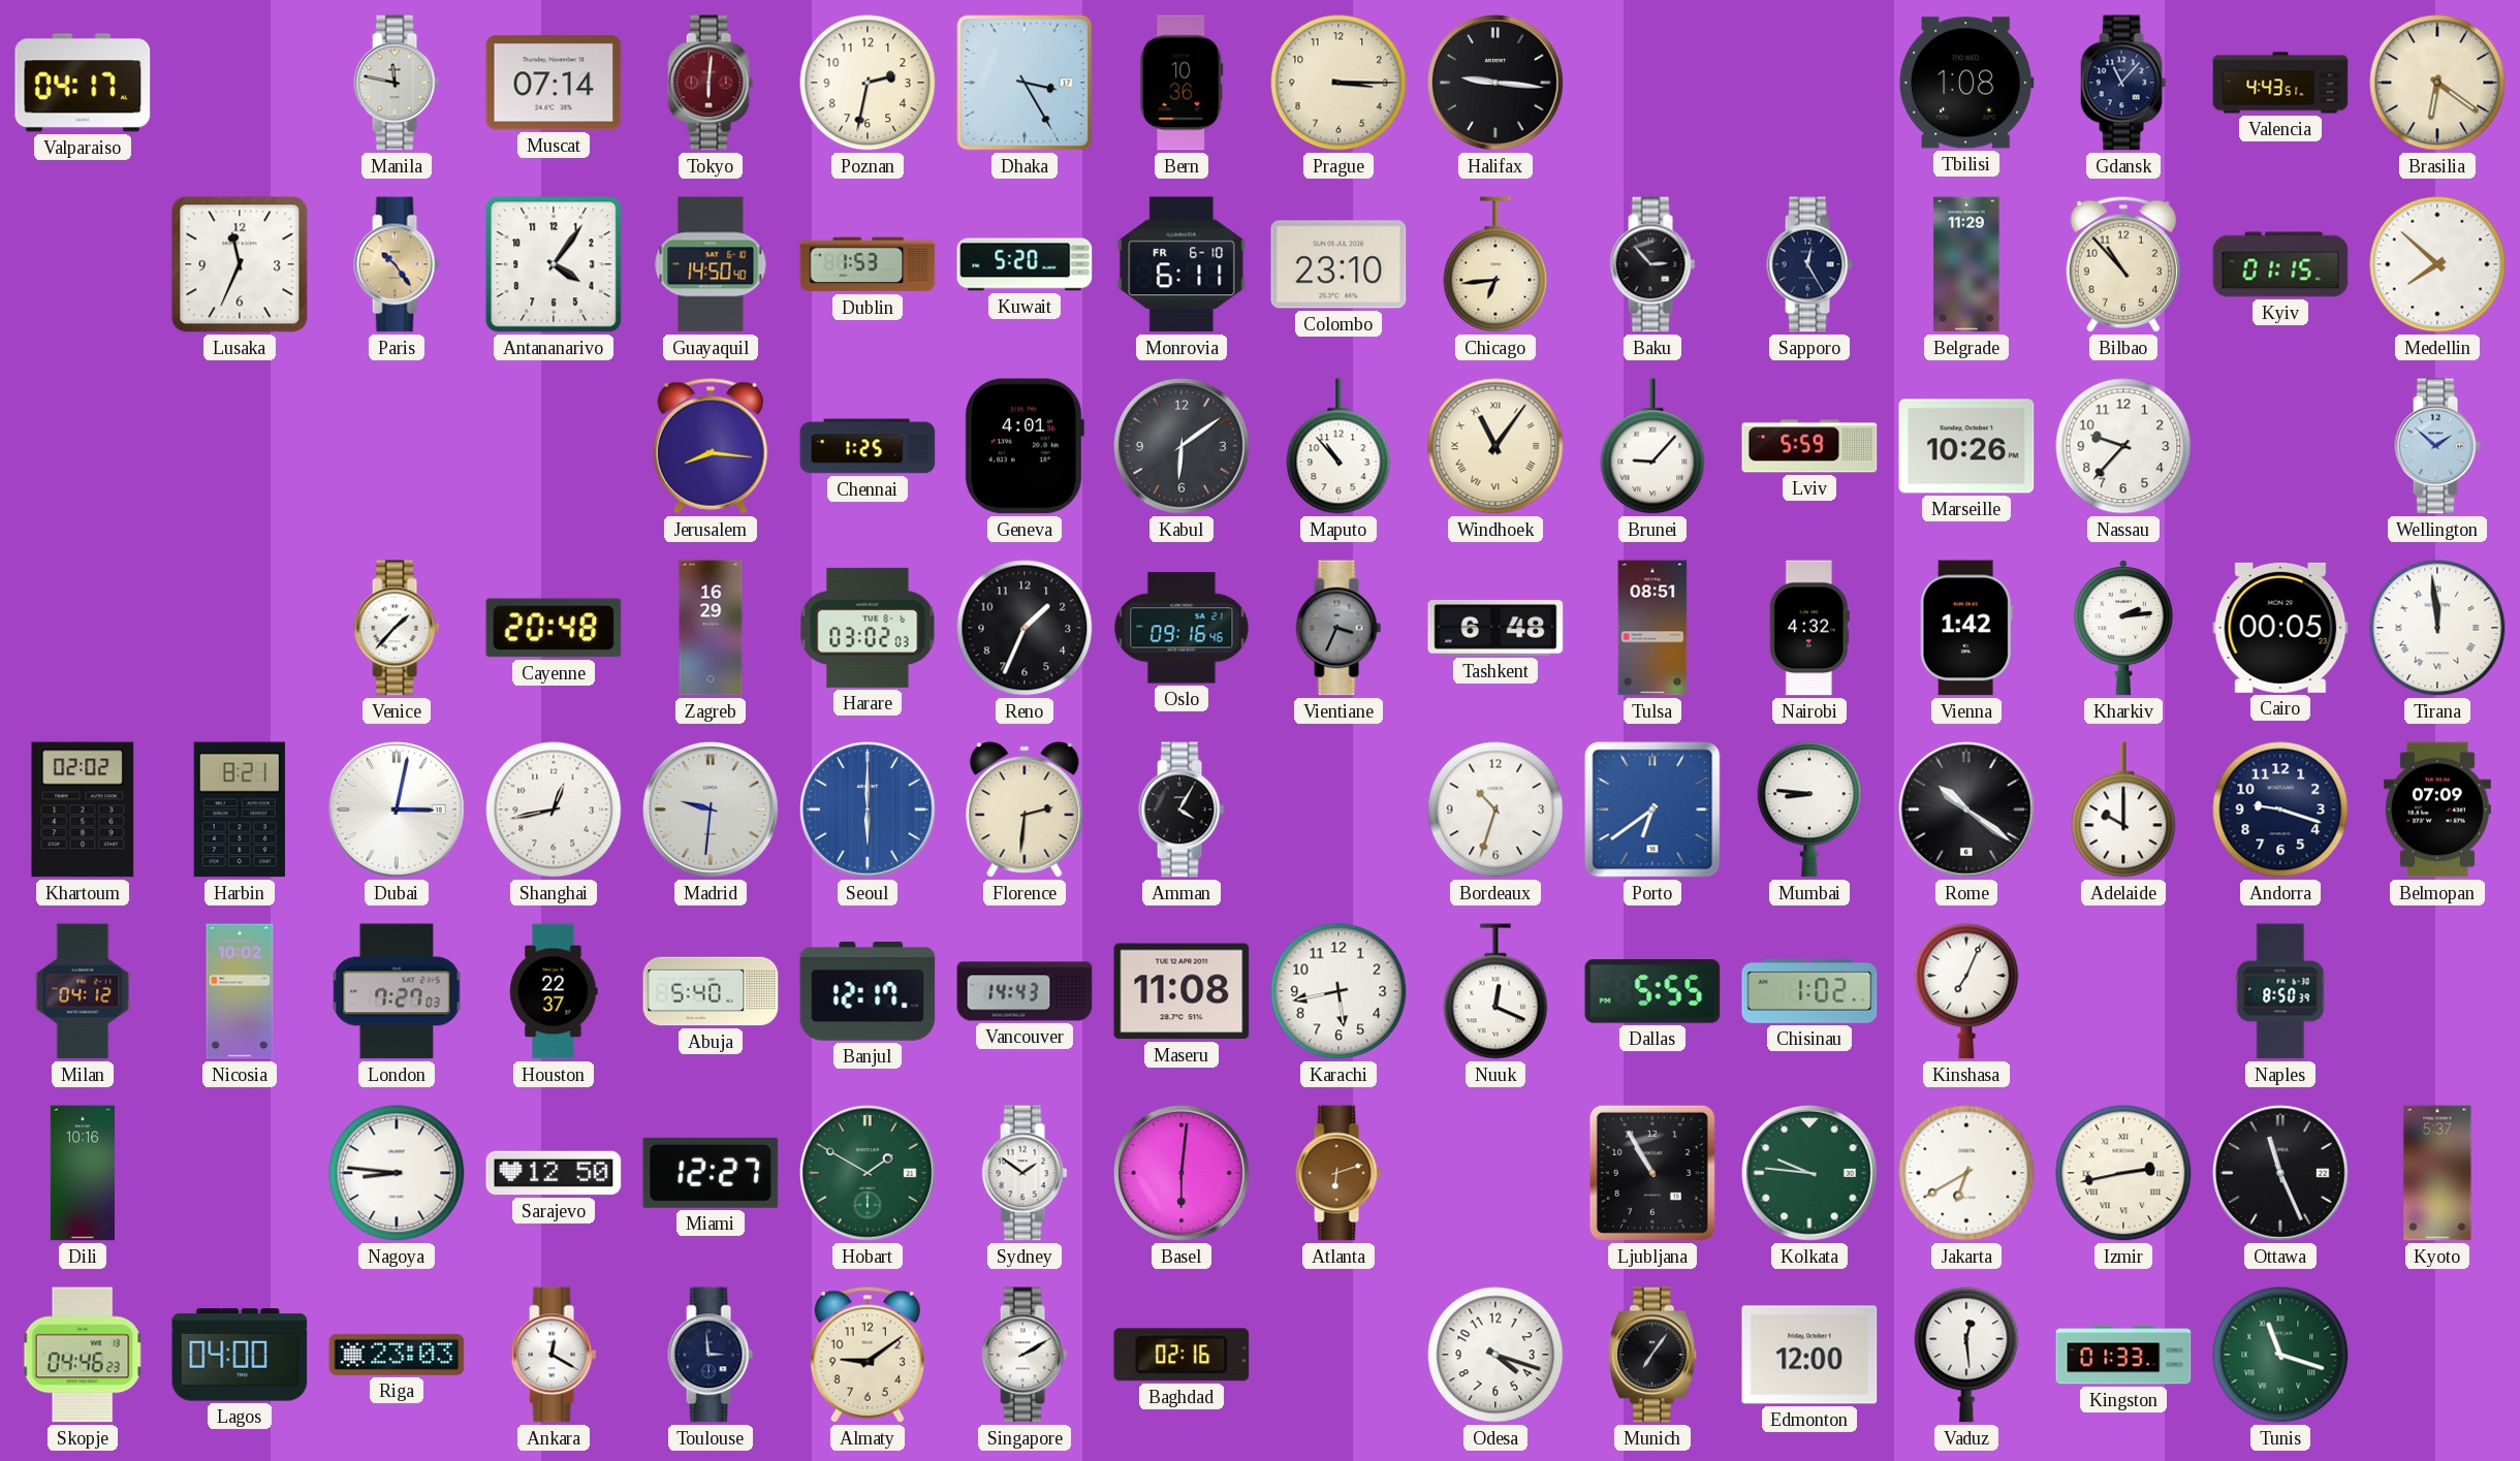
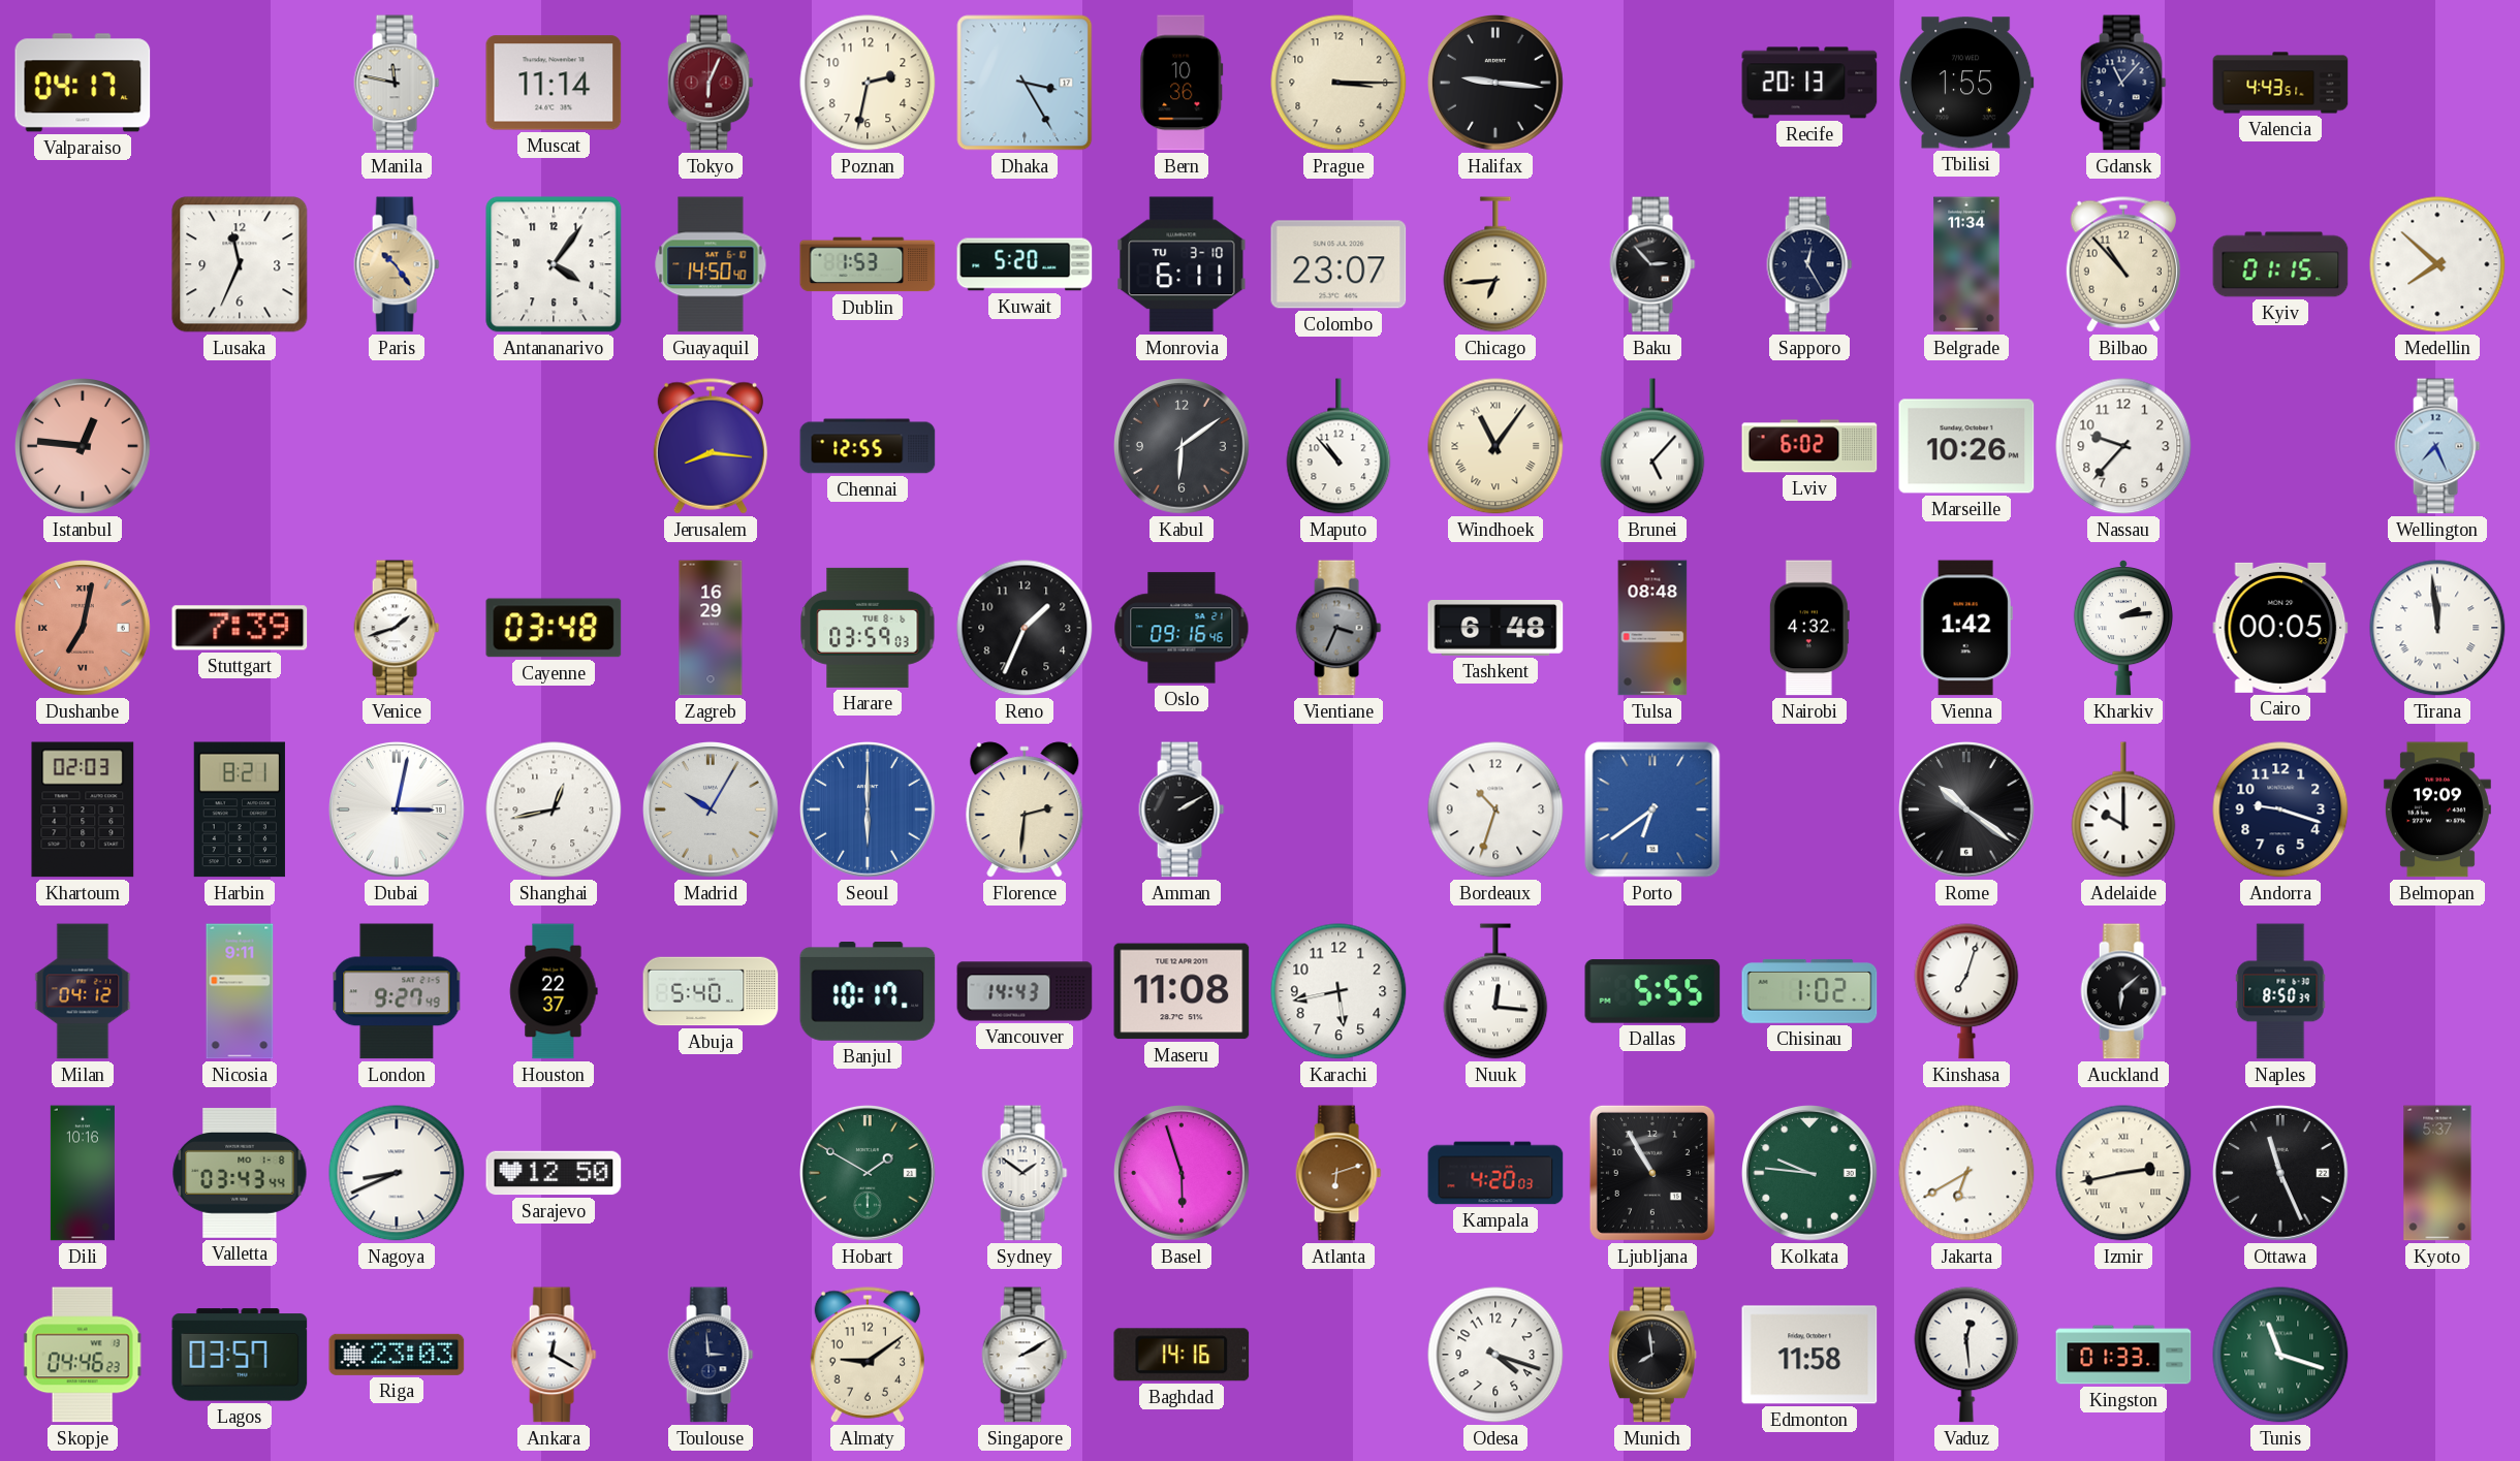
Muscat: 07:14 -> 11:14
Tokyo: 6:01 -> 6:04
Recife: none -> 20:13
Tbilisi: 1:08 -> 1:55
Brasilia: 6:21 -> none
Monrovia date: FR 6-10 -> TU 3-10
Colombo: 23:10 -> 23:07
Belgrade: 11:29 -> 11:34
Istanbul: none -> 12:46
Chennai: 1:25 -> 12:55
Geneva: 4:01 -> none
Brunei: 9:07 -> 5:07
Lviv: 5:59 -> 6:02
Wellington: 1:52 -> 7:26
Dushanbe: none -> 7:02
Stuttgart: none -> 7:39
Venice: 1:37 -> 1:42
Cayenne: 20:48 -> 03:48
Harare: 03:02 -> 03:59
Tulsa: 08:51 -> 08:48
Khartoum: 02:02 -> 02:03
Madrid: 9:31 -> 10:05
Amman: 4:05 -> 2:10
Mumbai: 8:46 -> none
Belmopan: 07:09 -> 19:09
Nicosia: 10:02 -> 9:11
London: 7:27 -> 9:27
Banjul: 12:17 -> 10:17
Nuuk: 12:19 -> 12:16
Kinshasa: 7:04 -> 7:03
Auckland: none -> 6:08
Valletta: none -> 03:43
Nagoya: 8:46 -> 8:41
Miami: 12:27 -> none
Basel: 6:01 -> 5:57
Kampala: none -> 4:20
Lagos: 04:00 -> 03:57
Baghdad: 02:16 -> 14:16
Munich: 7:06 -> 7:59
Edmonton: 12:00 -> 11:58
